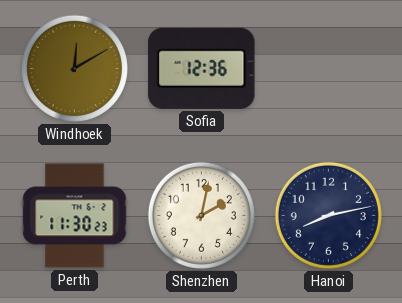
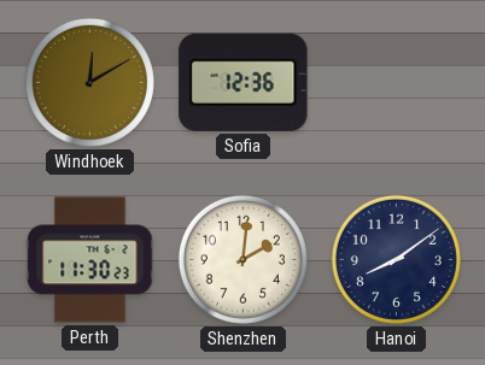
Shenzhen: 2:02 -> 2:01
Hanoi: 8:13 -> 8:09
